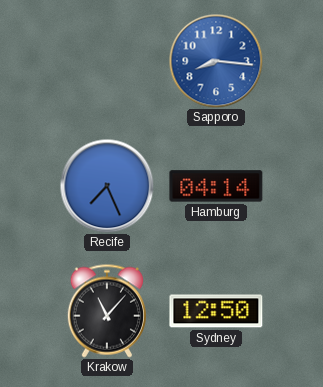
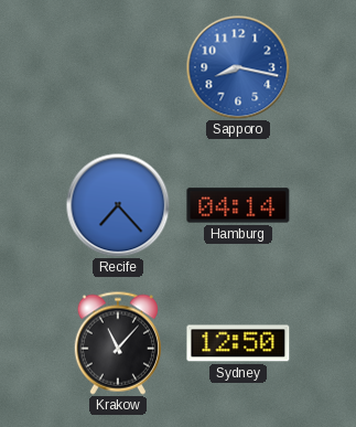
Sapporo: 8:16 -> 8:17
Recife: 7:26 -> 7:23
